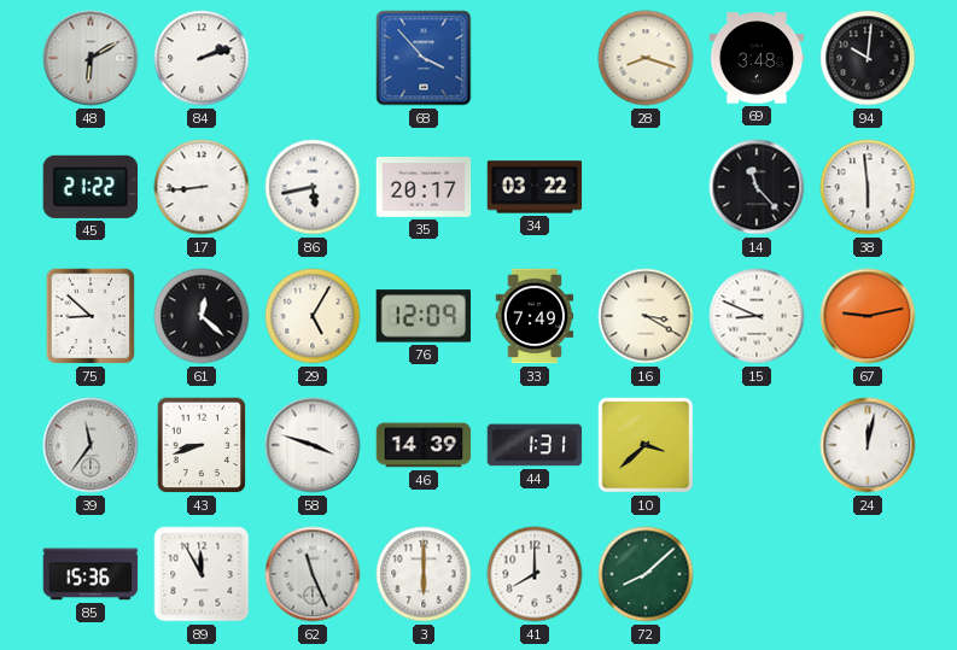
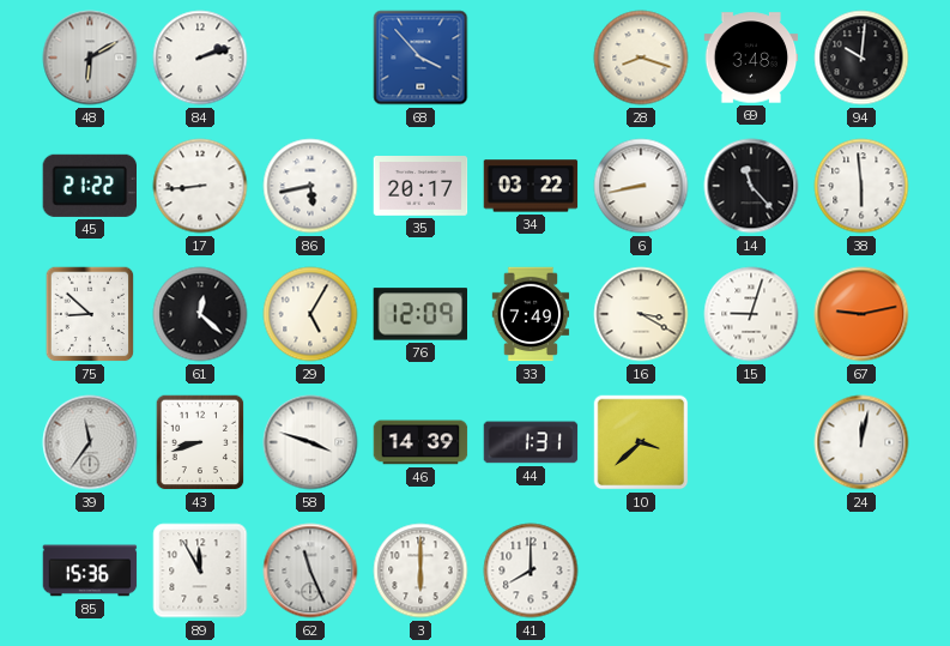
6: none -> 8:43
15: 8:49 -> 9:03
72: 8:08 -> none
